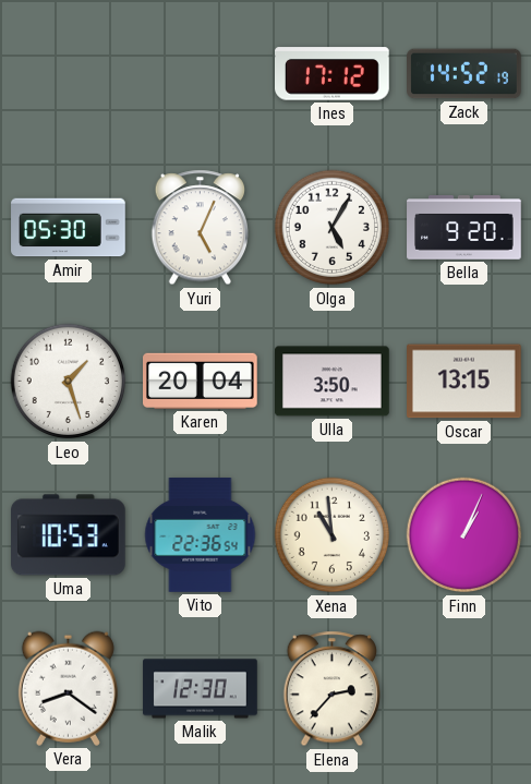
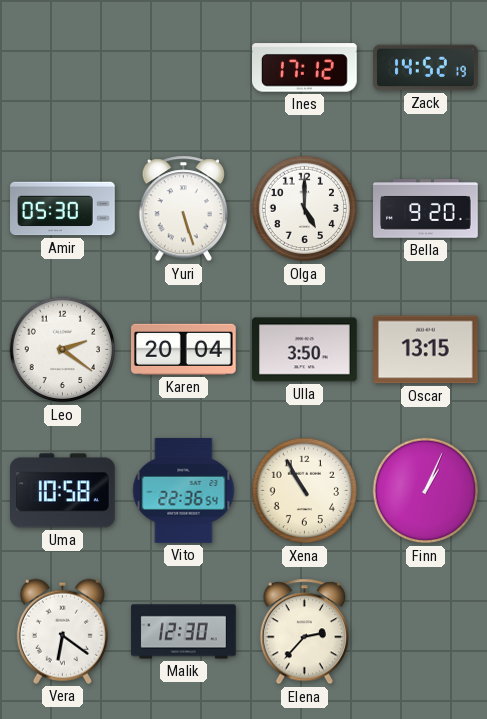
Yuri: 5:04 -> 5:27
Olga: 5:05 -> 5:00
Leo: 1:27 -> 2:21
Uma: 10:53 -> 10:58
Xena: 10:59 -> 10:55
Vera: 8:21 -> 6:21
